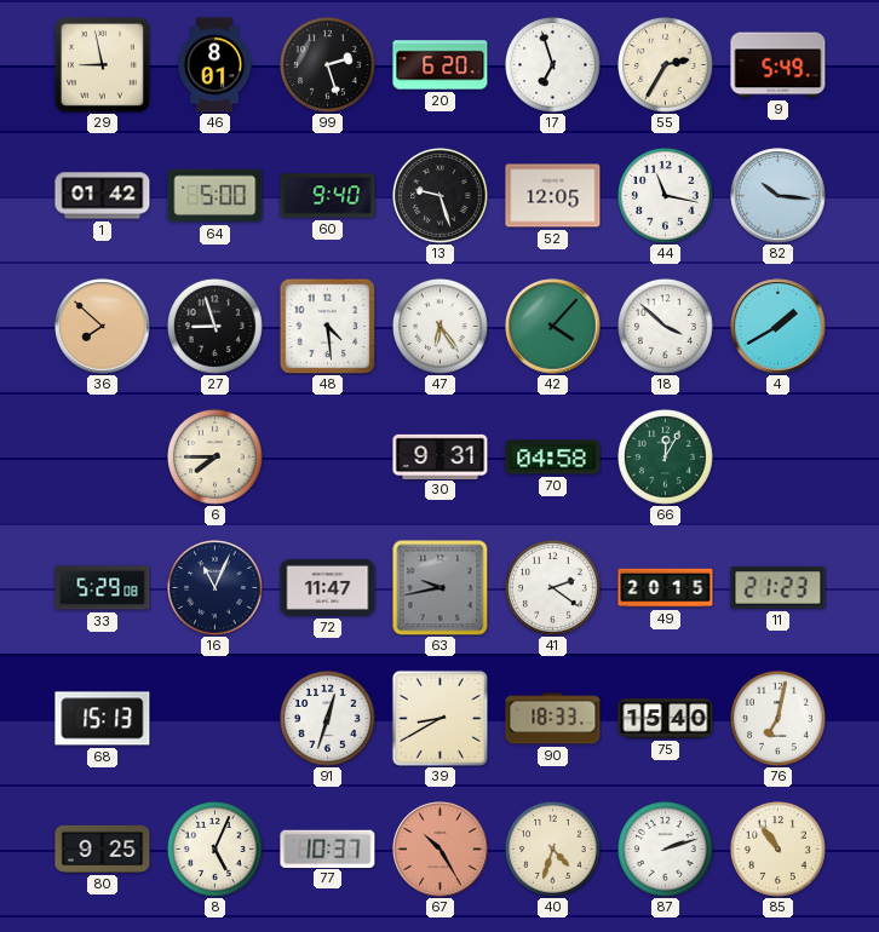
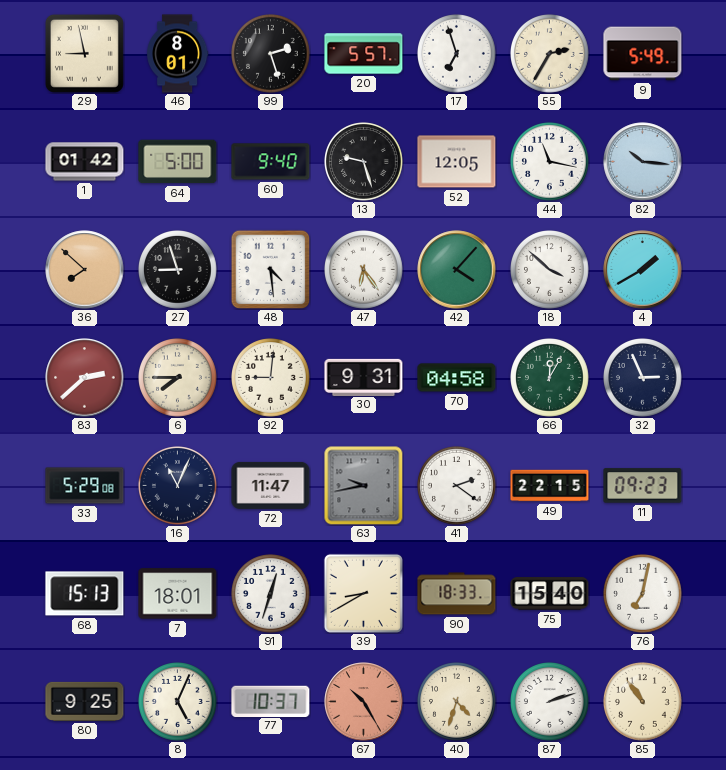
20: 6:20 -> 5:57
83: none -> 2:38
92: none -> 9:01
32: none -> 2:56
49: 20:15 -> 22:15
11: 21:23 -> 09:23
7: none -> 18:01
